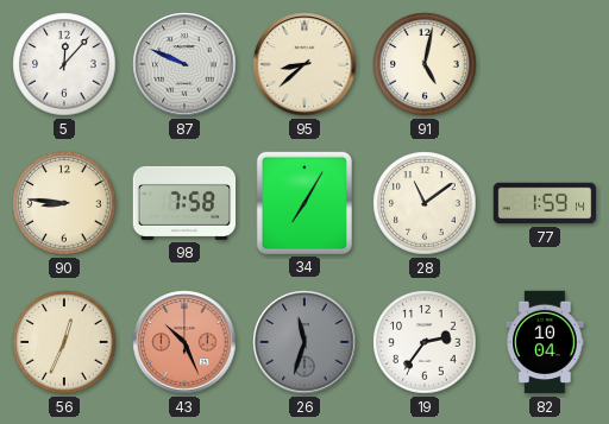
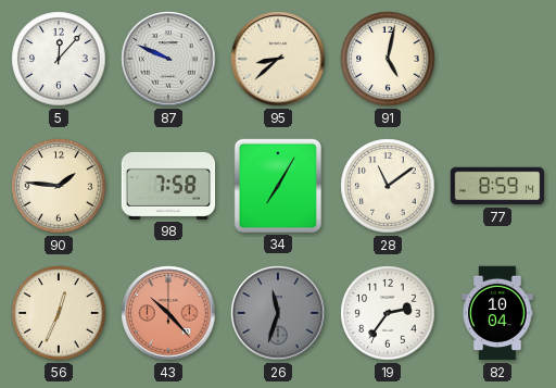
90: 8:46 -> 1:46
77: 1:59 -> 8:59
43: 10:26 -> 10:23
